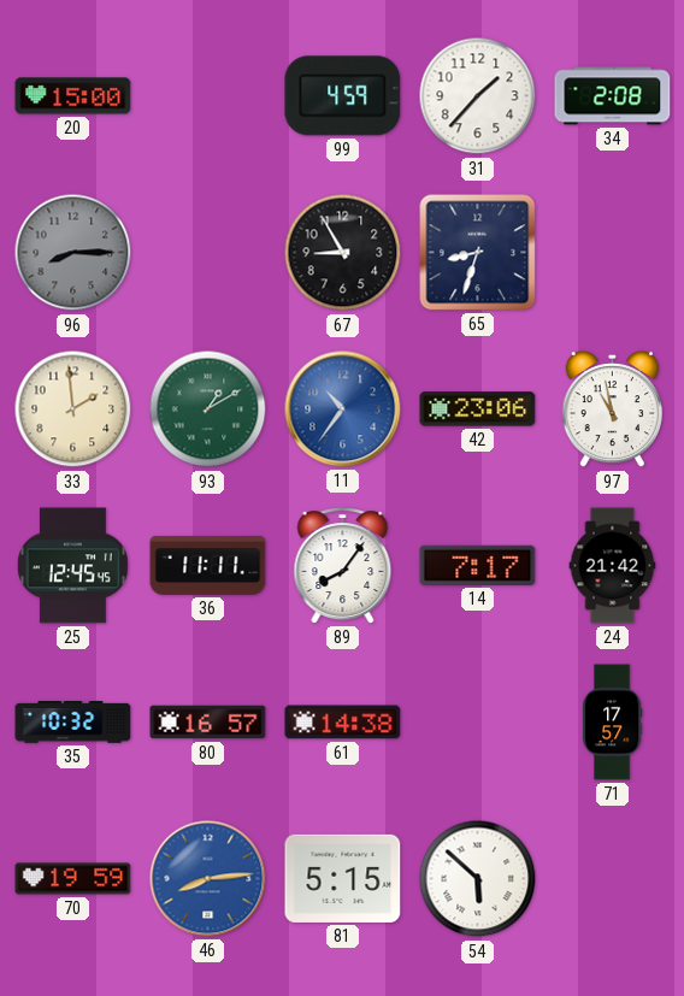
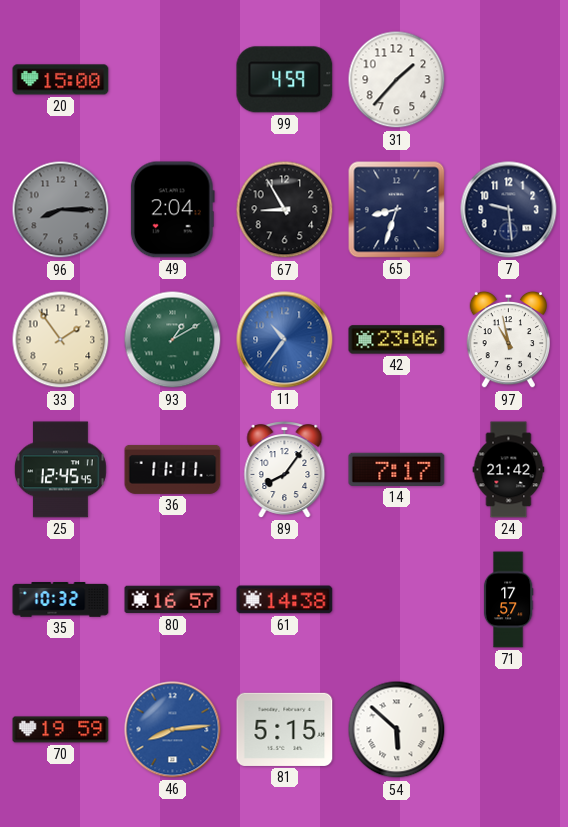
34: 2:08 -> none
49: none -> 2:04
7: none -> 9:29
33: 1:59 -> 1:54
